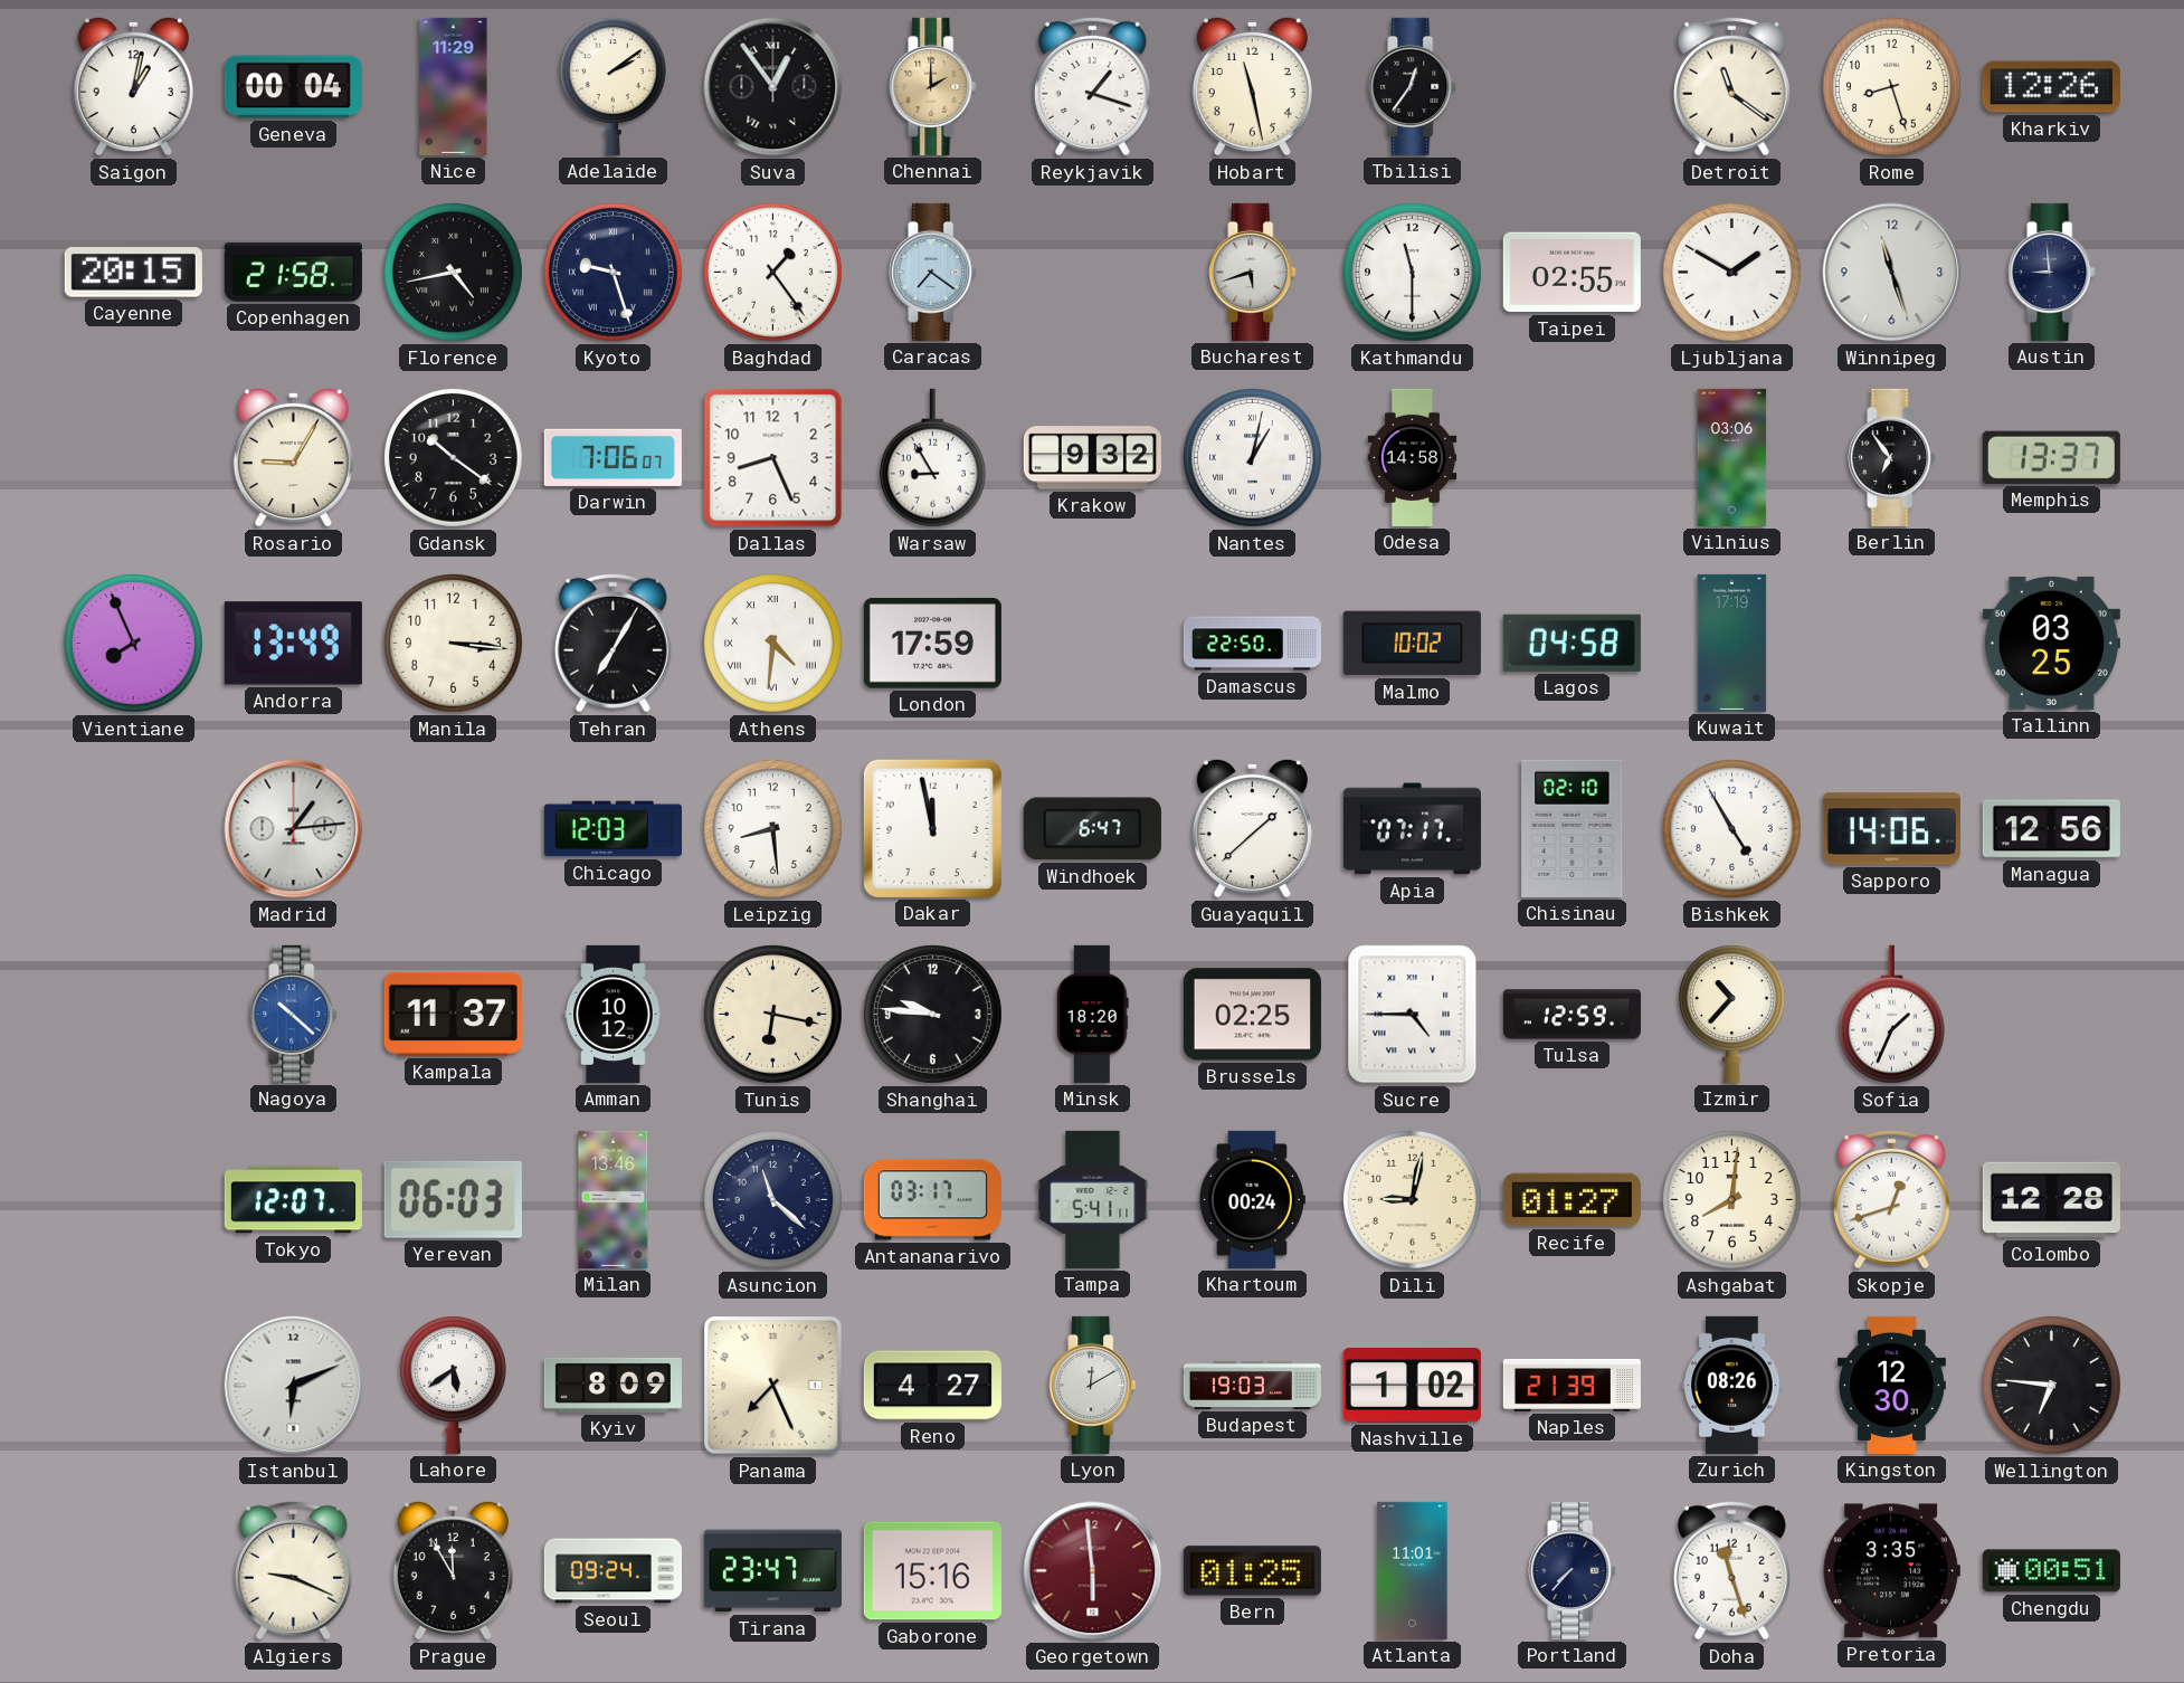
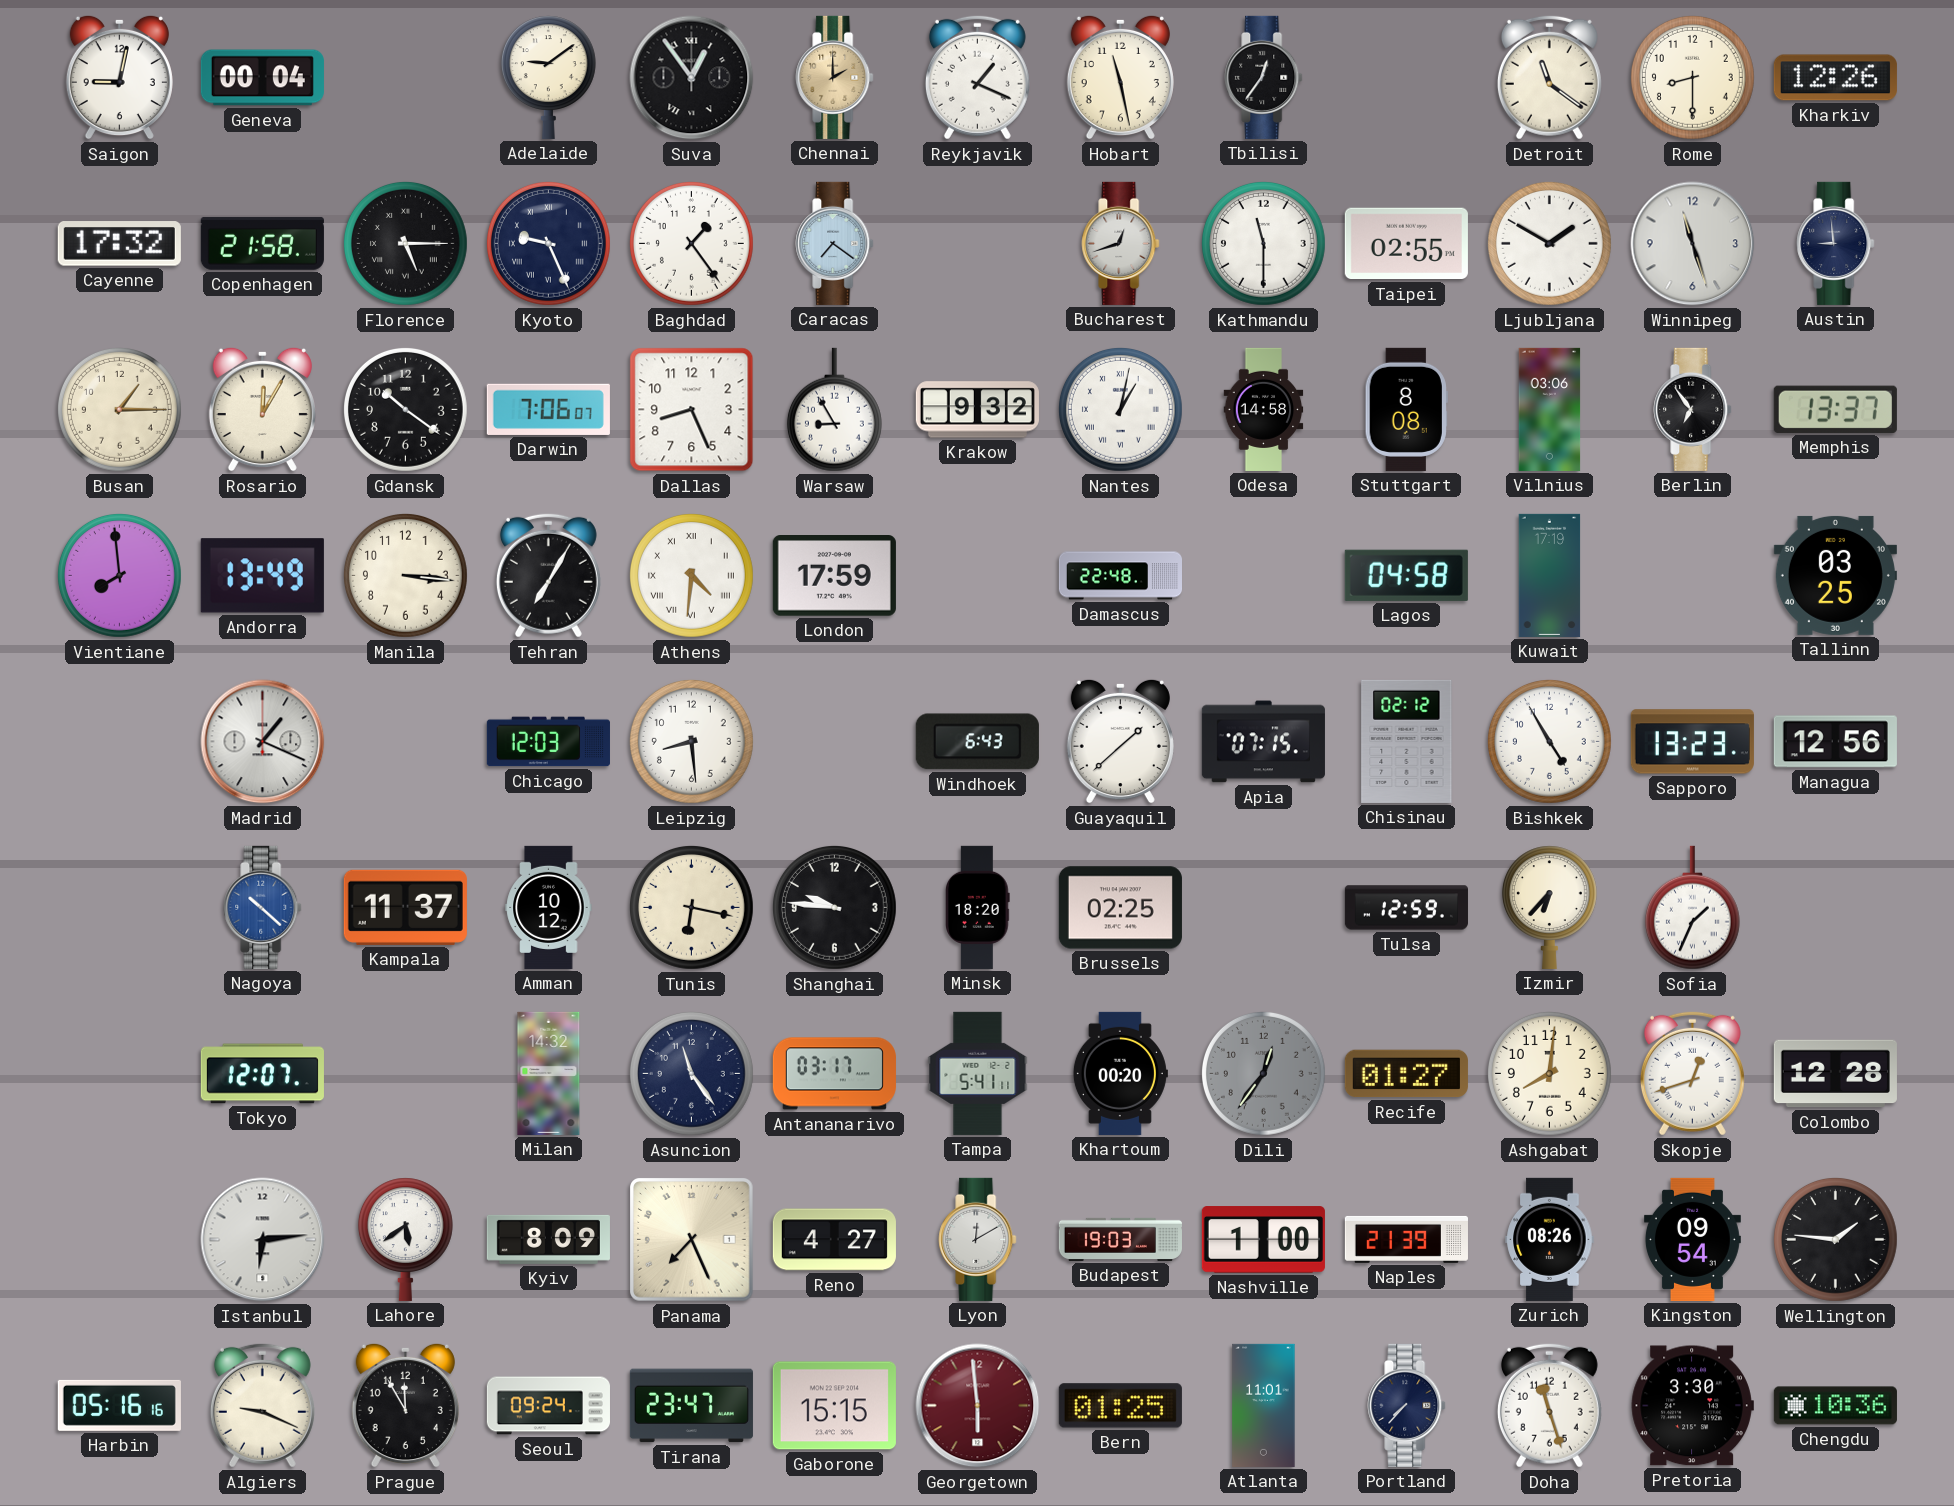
Saigon: 1:02 -> 9:02
Nice: 11:29 -> none
Adelaide: 2:09 -> 9:09
Reykjavik: 1:18 -> 1:19
Rome: 8:27 -> 8:30
Cayenne: 20:15 -> 17:32
Florence: 4:43 -> 5:15
Kyoto: 9:27 -> 9:26
Bucharest: 5:42 -> 12:42
Busan: none -> 1:15
Rosario: 9:05 -> 12:05
Stuttgart: none -> 8:08
Vientiane: 7:56 -> 7:59
Damascus: 22:50 -> 22:48
Malmo: 10:02 -> none
Madrid: 1:14 -> 1:19
Dakar: 11:58 -> none
Windhoek: 6:47 -> 6:43
Apia: 07:17 -> 07:15
Chisinau: 02:10 -> 02:12
Sapporo: 14:06 -> 13:23
Sucre: 4:45 -> none
Izmir: 10:37 -> 6:37
Yerevan: 06:03 -> none
Milan: 13:46 -> 14:32
Asuncion: 11:22 -> 11:24
Khartoum: 00:24 -> 00:20
Dili: 9:02 -> 12:36
Dili dial: cream -> grey
Istanbul: 6:11 -> 6:14
Nashville: 1:02 -> 1:00
Kingston: 12:30 -> 09:54
Wellington: 6:46 -> 1:46
Harbin: none -> 05:16
Gaborone: 15:16 -> 15:15
Pretoria: 3:35 -> 3:30
Chengdu: 00:51 -> 10:36
